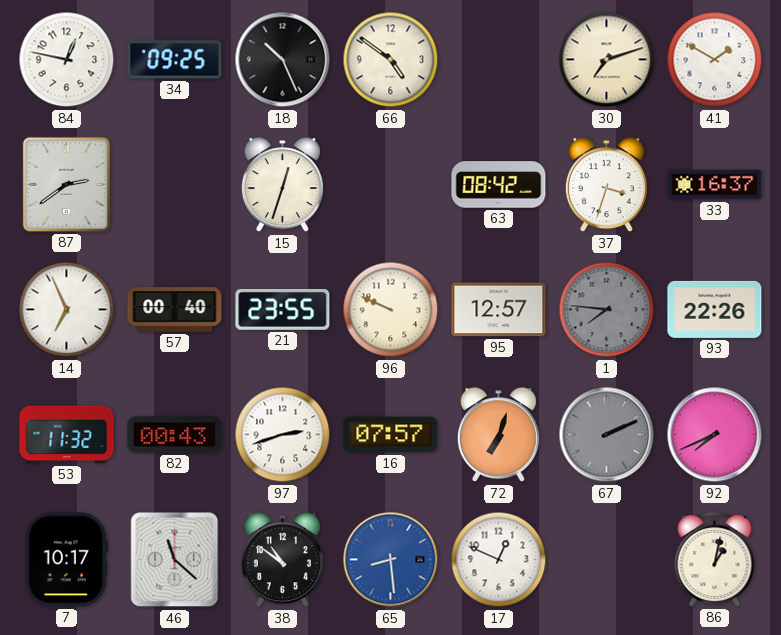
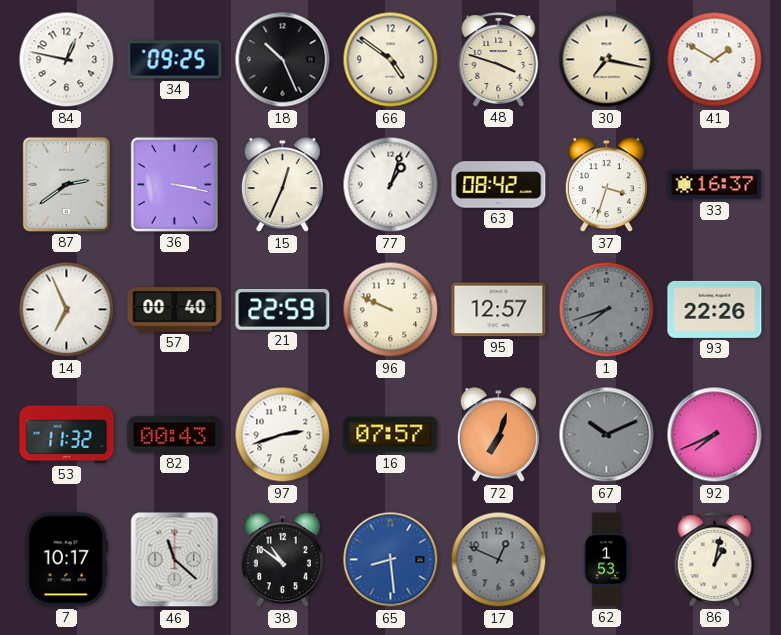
48: none -> 3:48
30: 7:12 -> 7:17
36: none -> 3:17
15: 12:33 -> 12:34
77: none -> 1:03
21: 23:55 -> 22:59
1: 7:46 -> 7:42
67: 2:11 -> 10:11
17 dial: white -> grey
62: none -> 1:53
